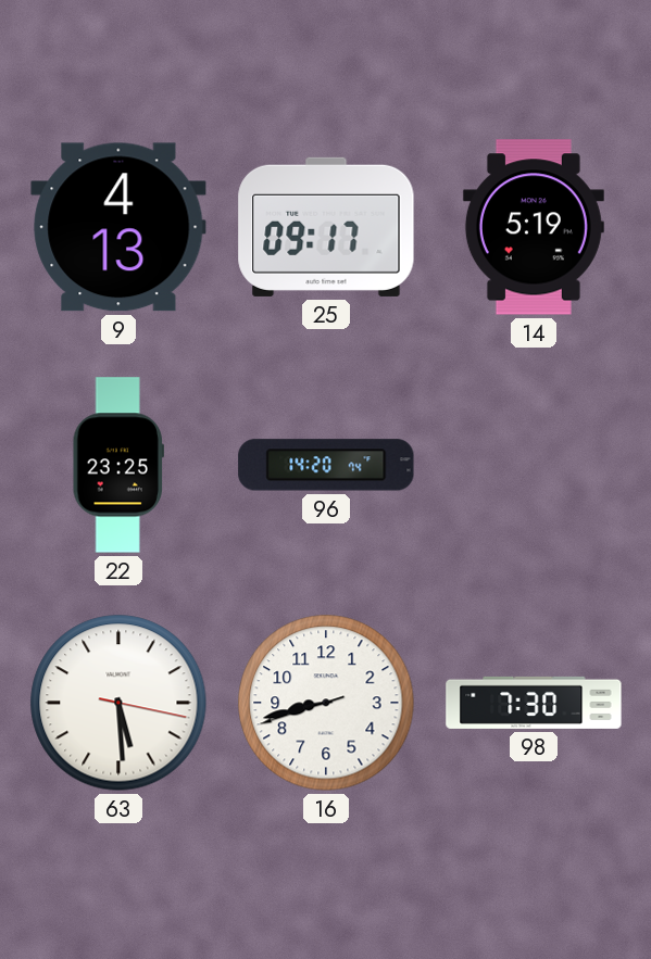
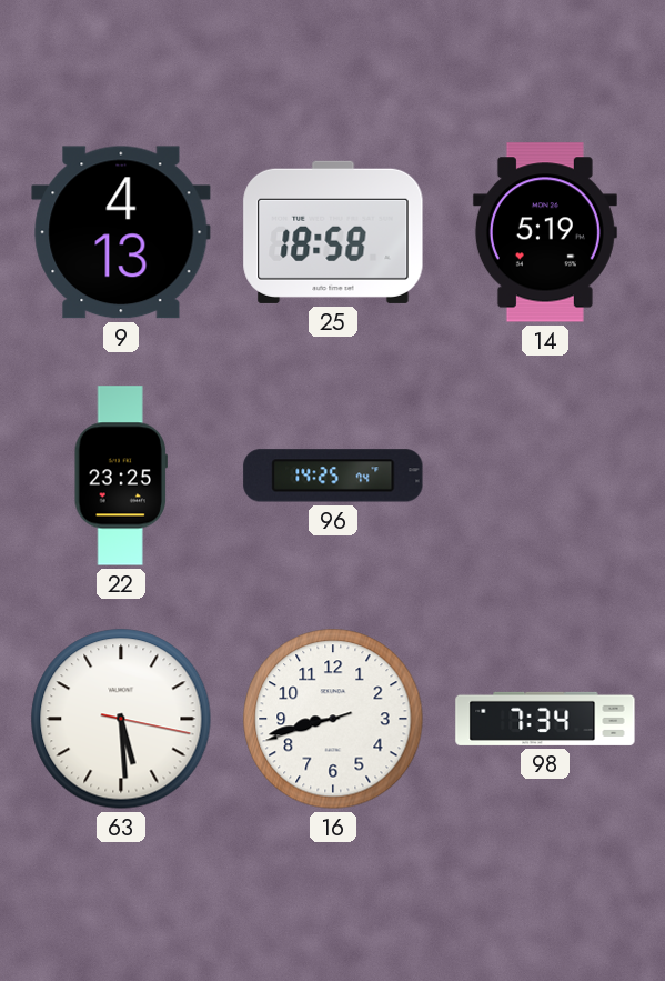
25: 09:17 -> 18:58
96: 14:20 -> 14:25
98: 7:30 -> 7:34
